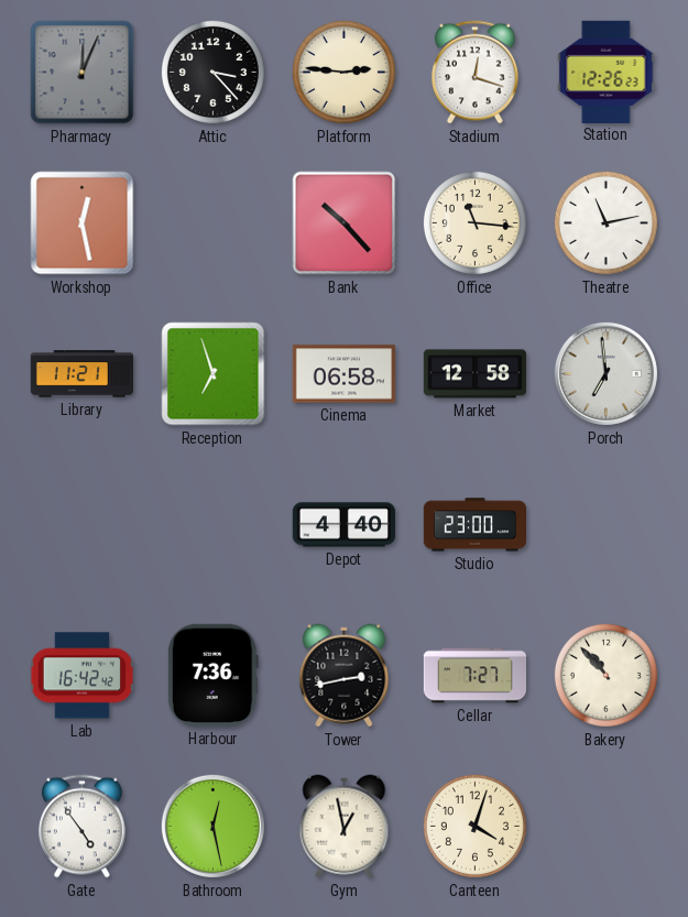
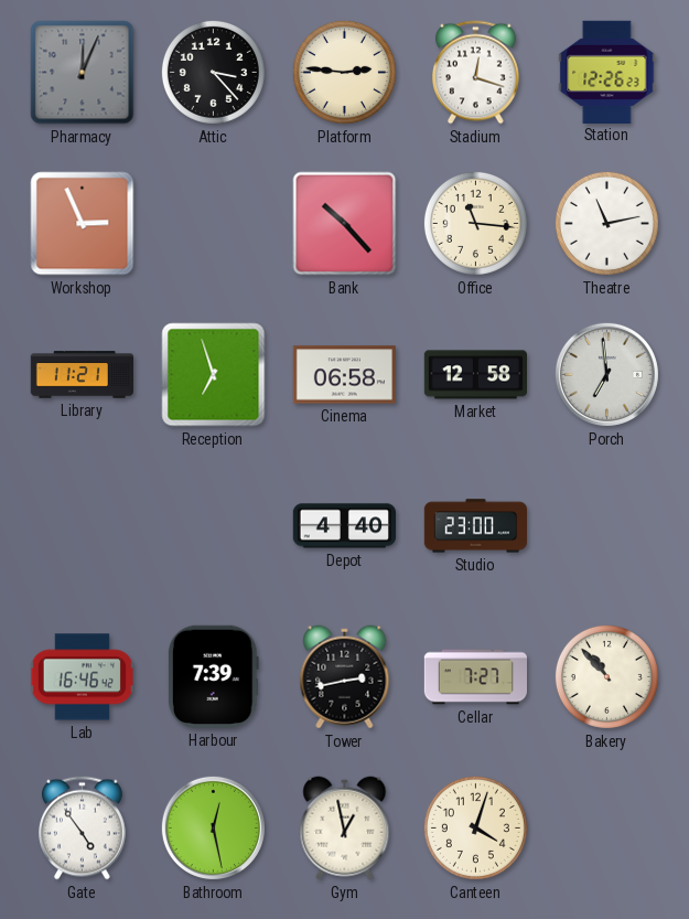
Workshop: 12:28 -> 2:56
Lab: 16:42 -> 16:46
Harbour: 7:36 -> 7:39
